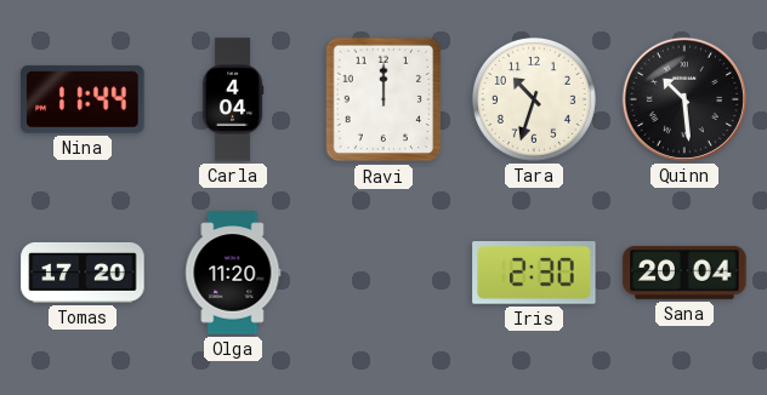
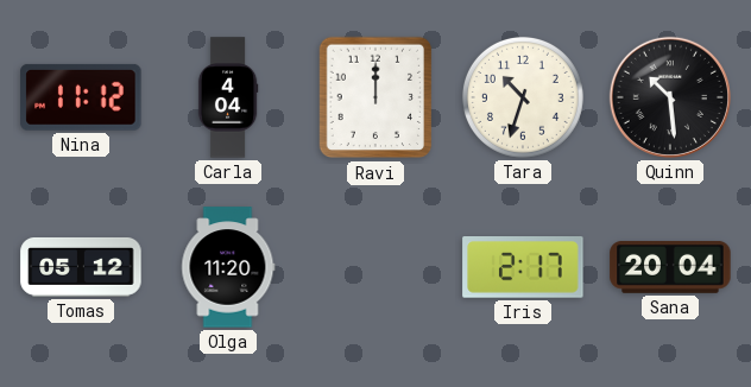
Nina: 11:44 -> 11:12
Tomas: 17:20 -> 05:12
Iris: 2:30 -> 2:17
